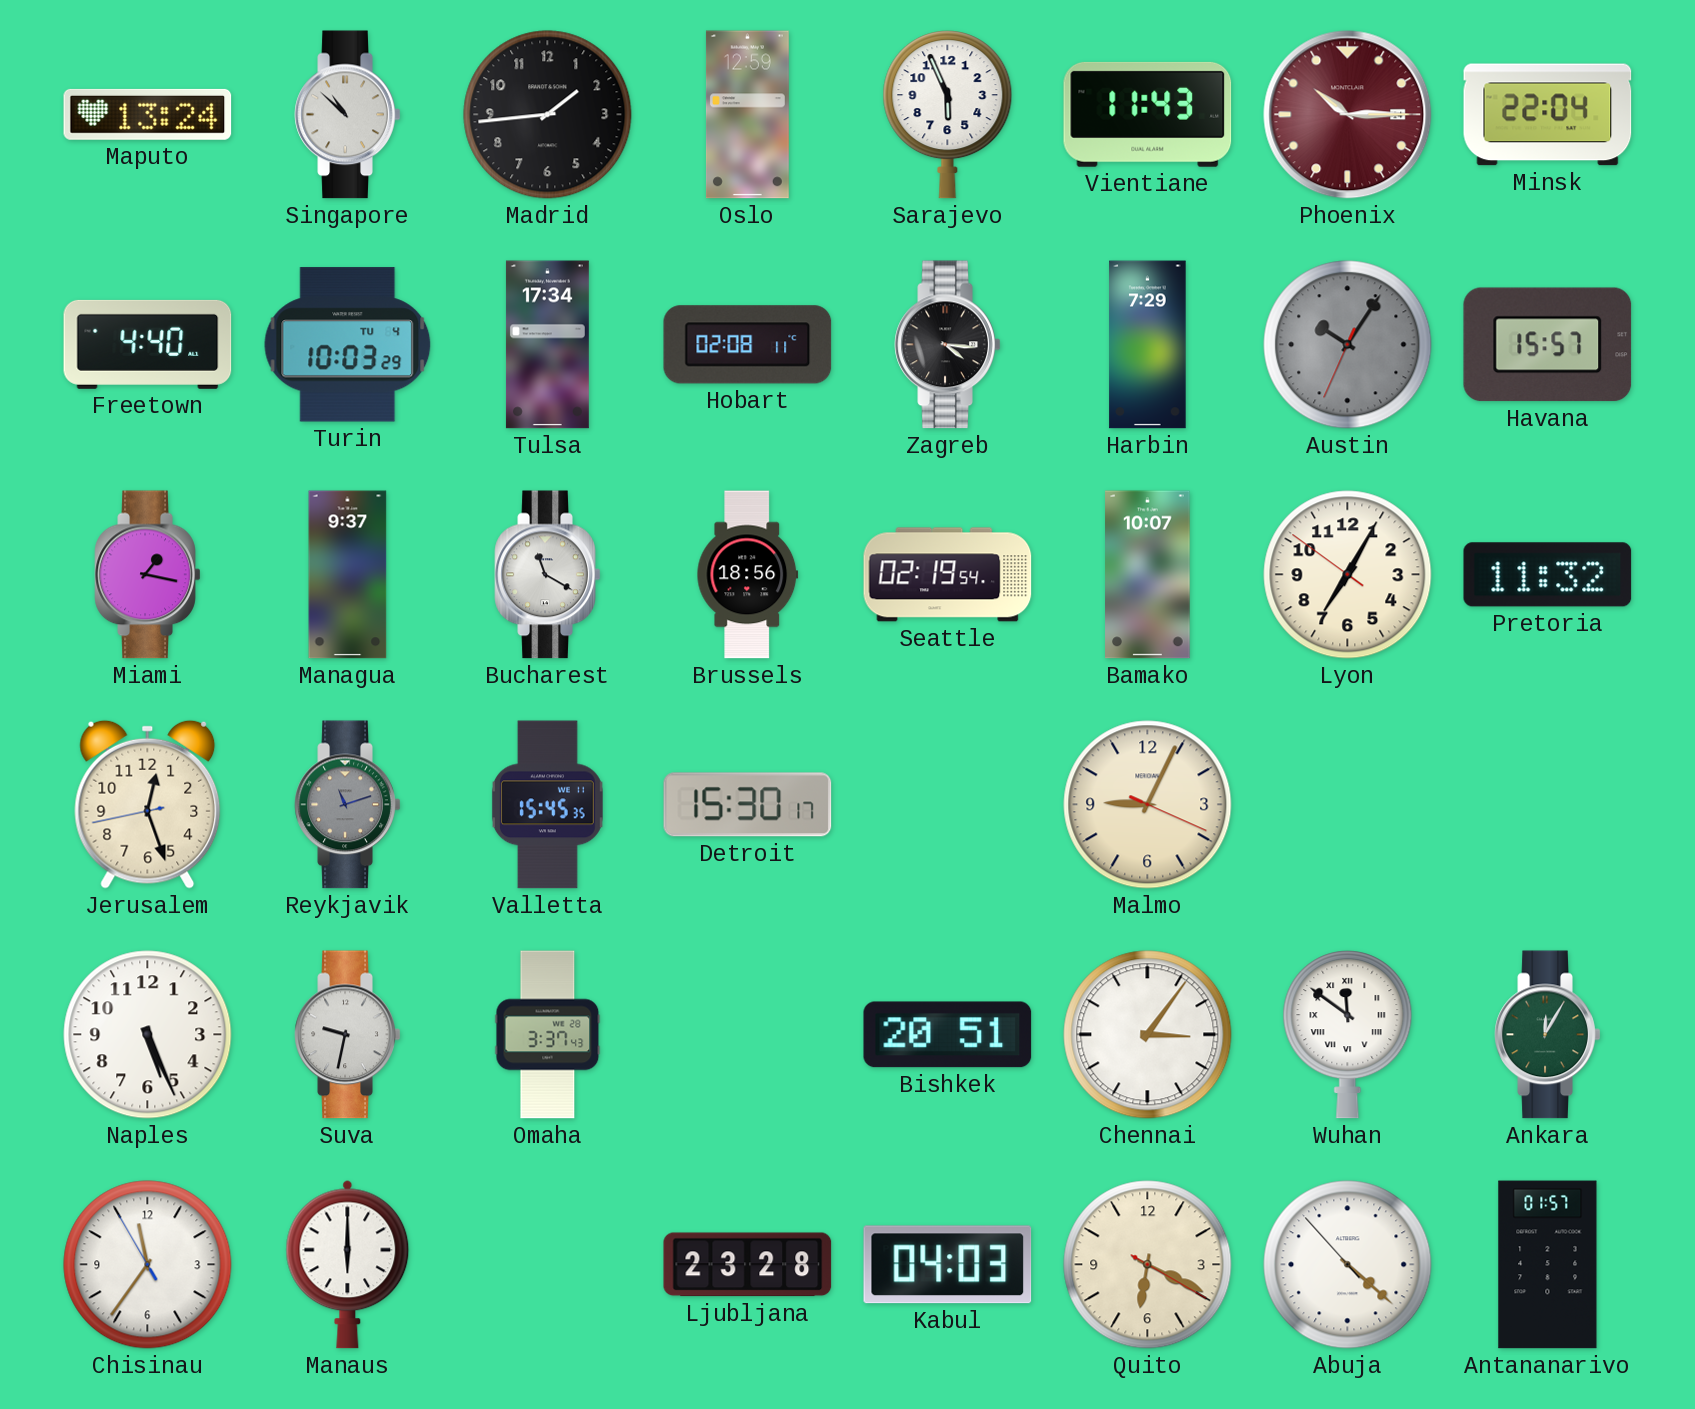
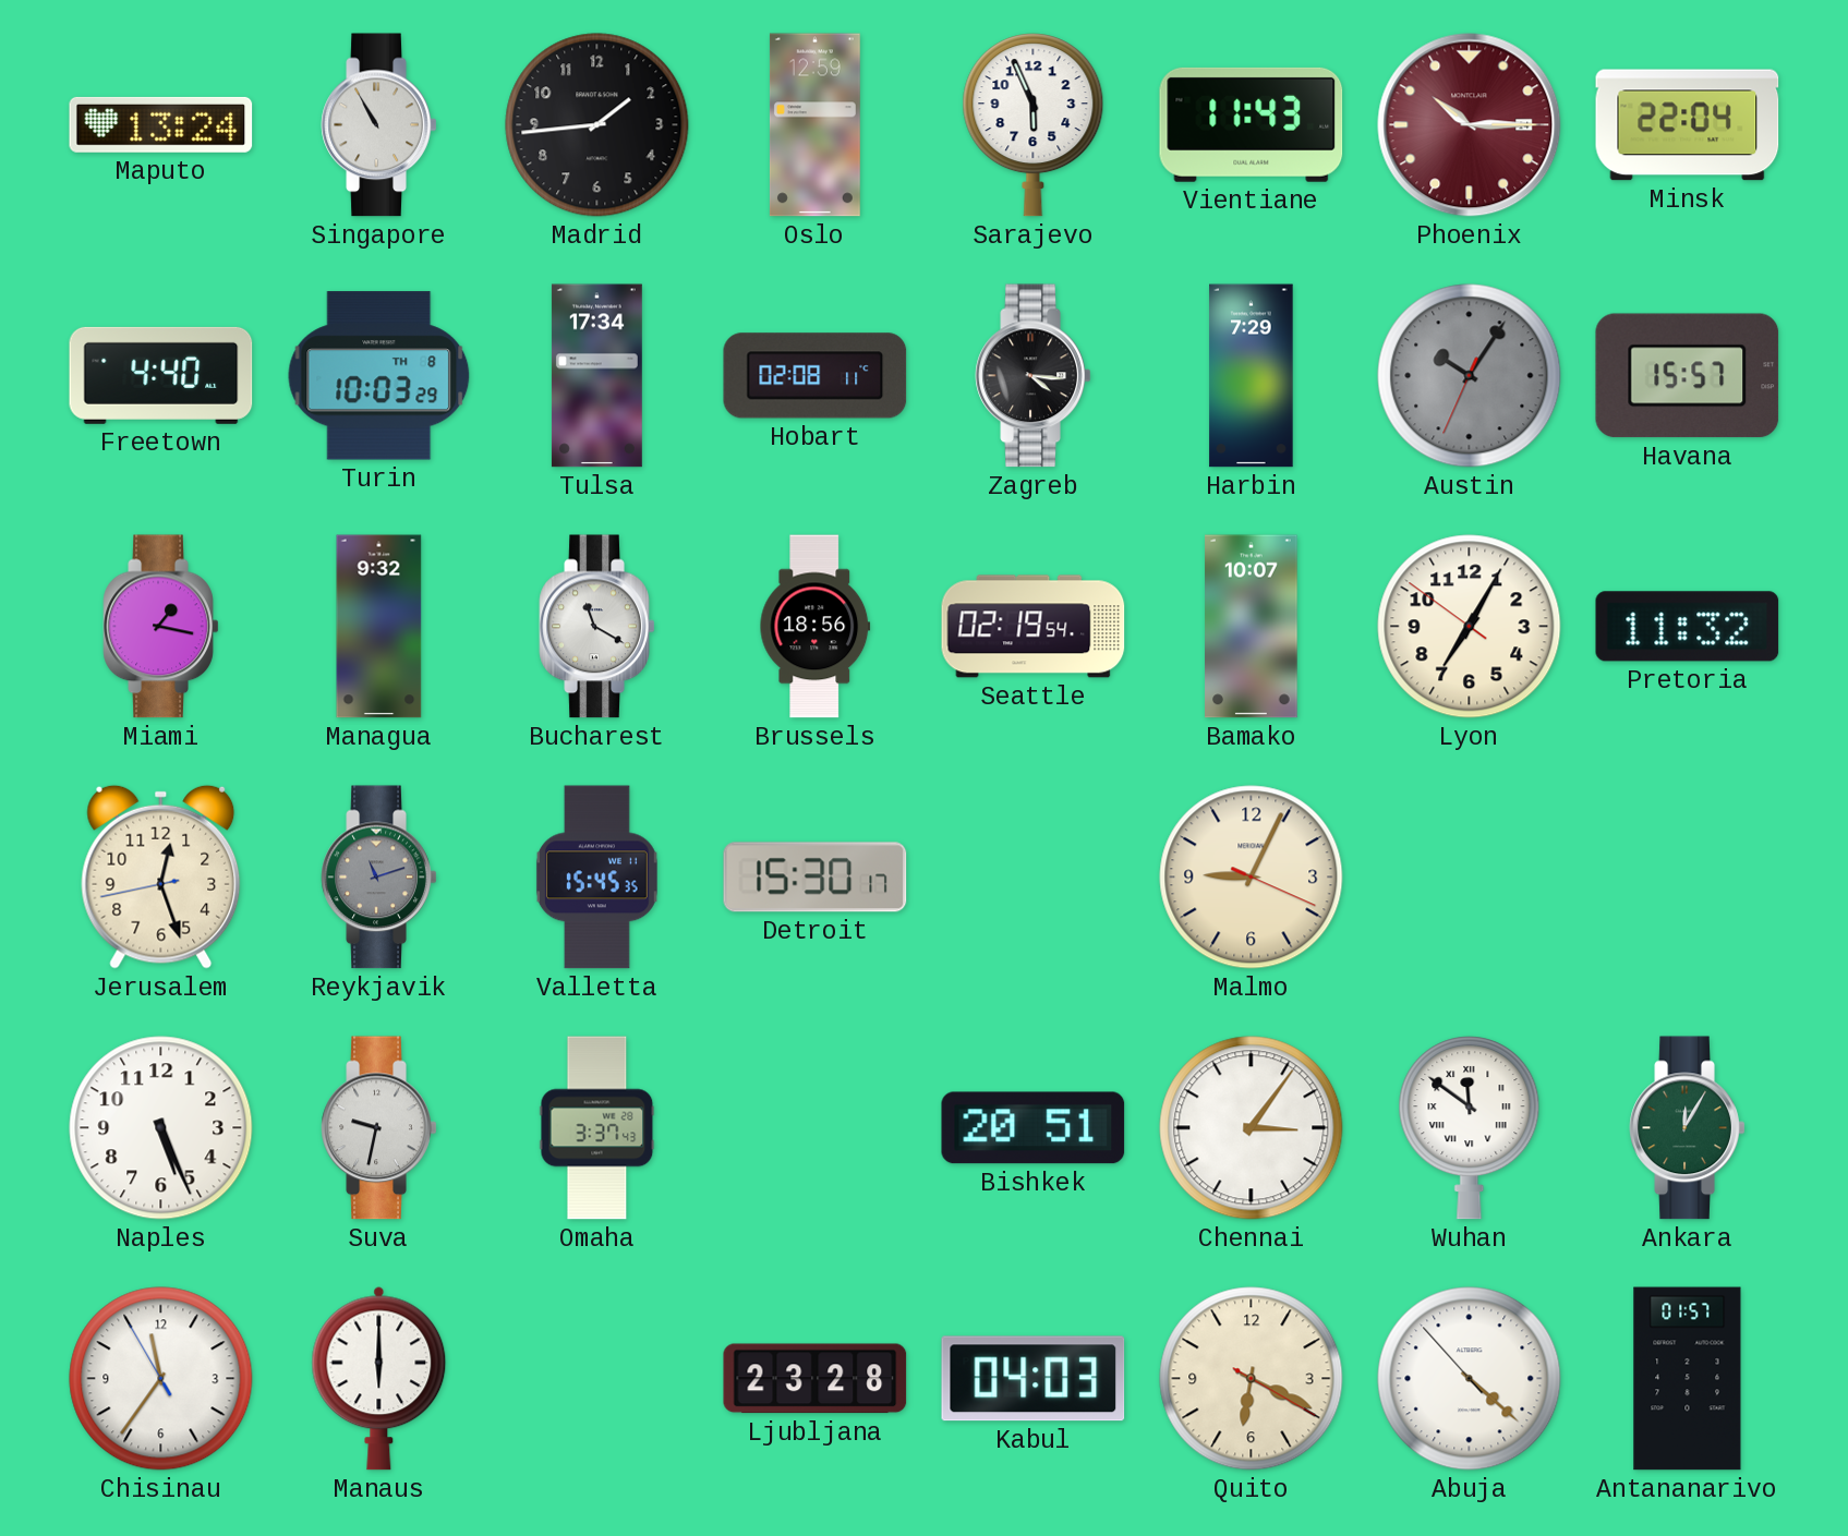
Singapore: 10:52 -> 10:55
Turin date: TU 4 -> TH 8
Managua: 9:37 -> 9:32
